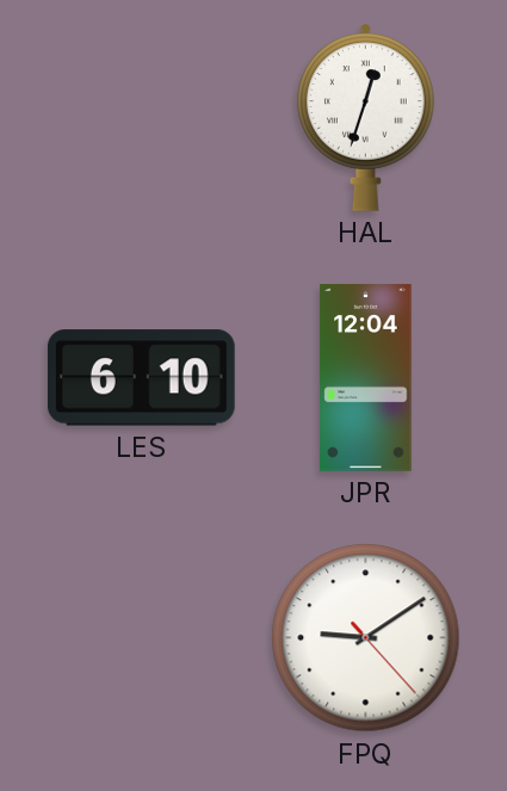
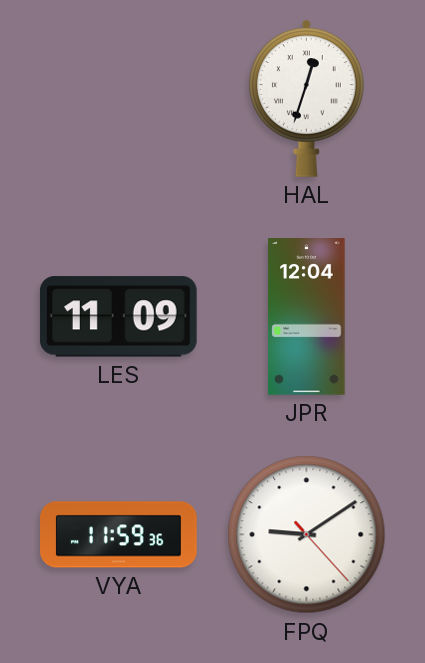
LES: 6:10 -> 11:09
VYA: none -> 11:59
